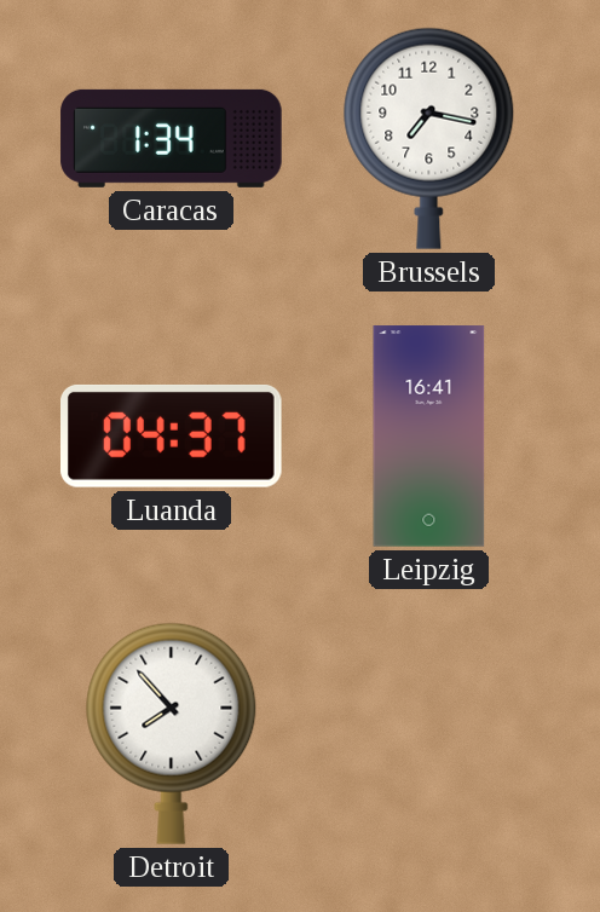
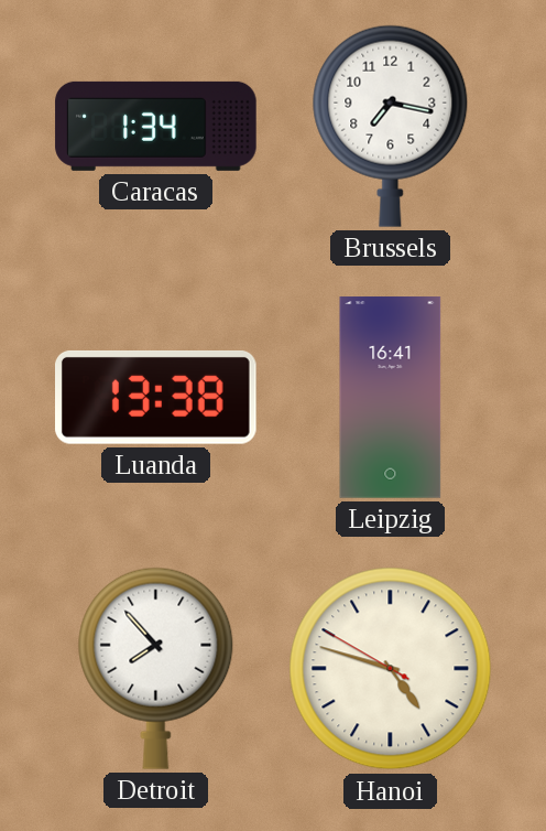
Luanda: 04:37 -> 13:38
Hanoi: none -> 4:47
